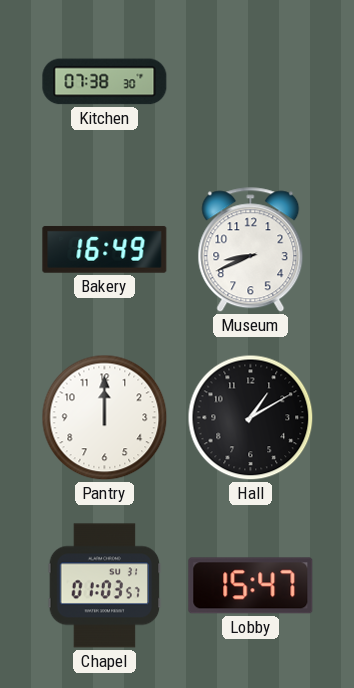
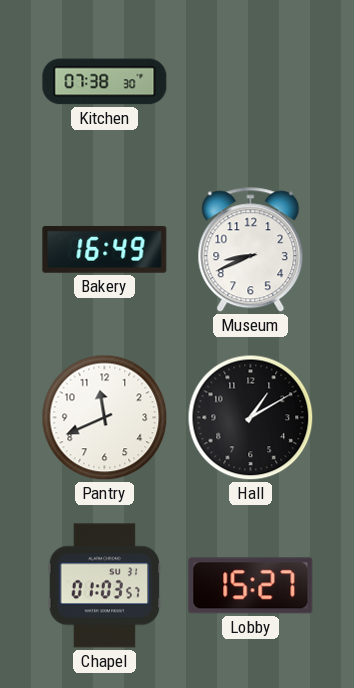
Pantry: 12:00 -> 11:41
Lobby: 15:47 -> 15:27
